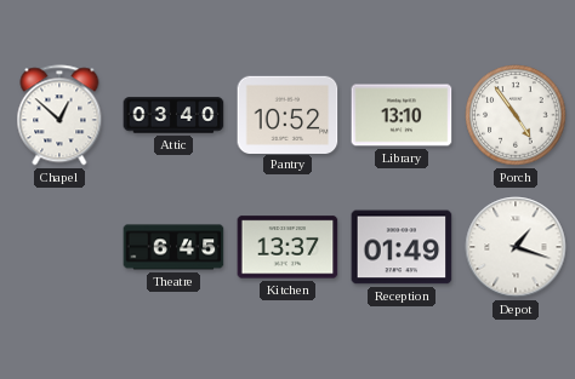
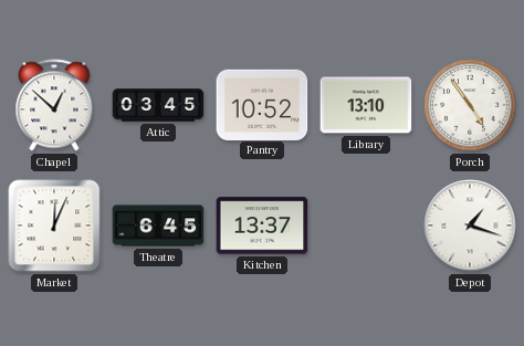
Attic: 03:40 -> 03:45
Market: none -> 12:04
Reception: 01:49 -> none
